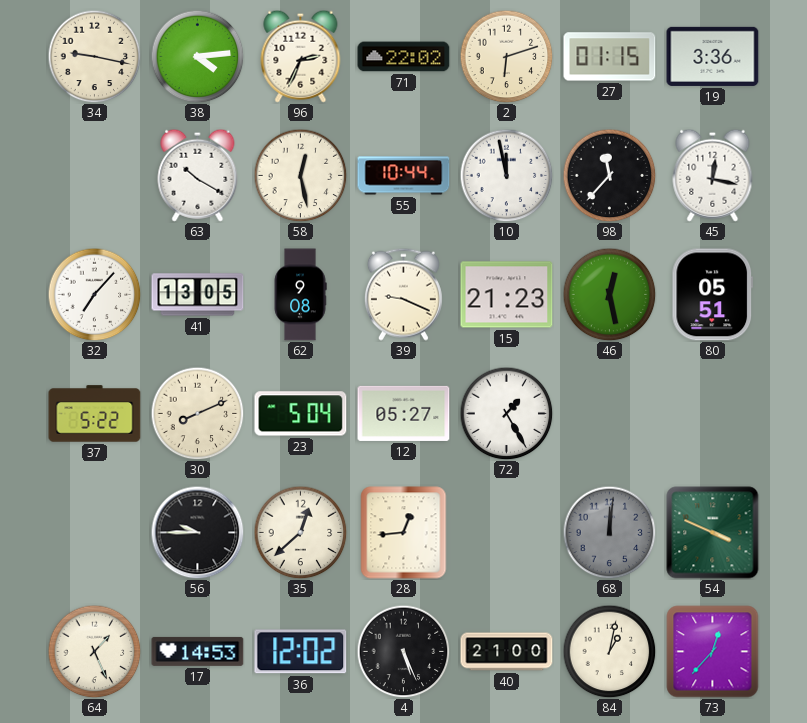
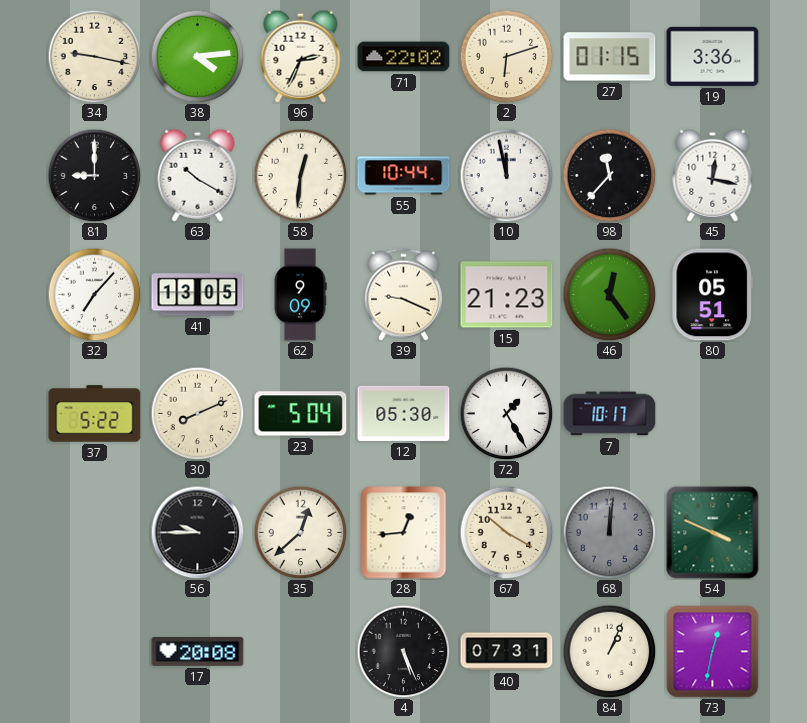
81: none -> 9:00
58: 12:28 -> 12:31
62: 9:08 -> 9:09
46: 12:28 -> 12:24
12: 05:27 -> 05:30
7: none -> 10:17
67: none -> 10:20
64: 1:26 -> none
17: 14:53 -> 20:08
36: 12:02 -> none
40: 21:00 -> 07:31
84: 1:02 -> 1:04
73: 12:37 -> 12:32
